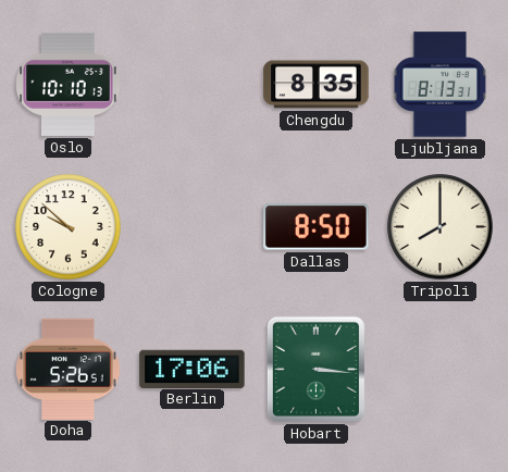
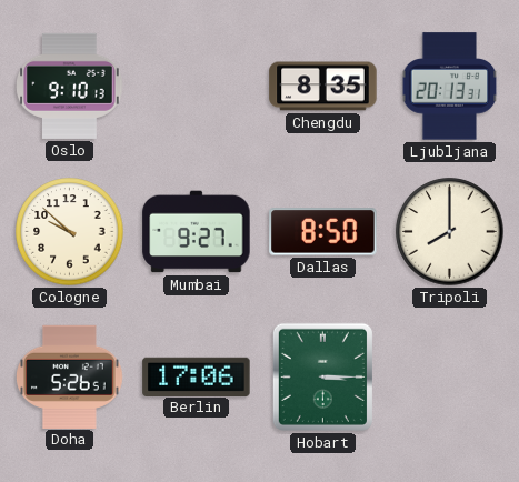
Oslo: 10:10 -> 9:10
Ljubljana: 8:13 -> 20:13
Mumbai: none -> 9:27
Hobart: 3:16 -> 3:15
